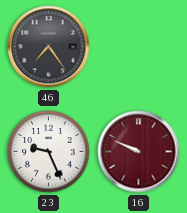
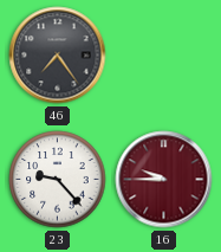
23: 9:26 -> 9:23
16: 9:49 -> 9:45
